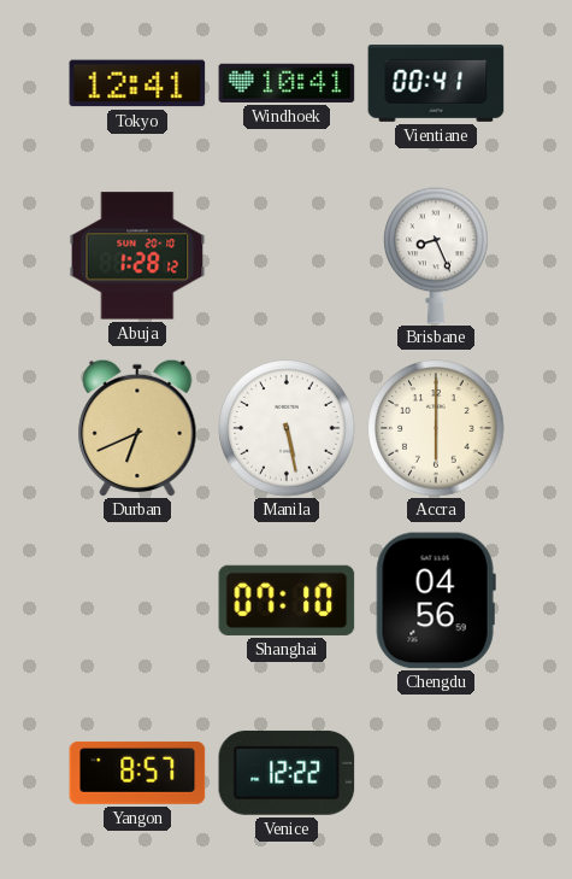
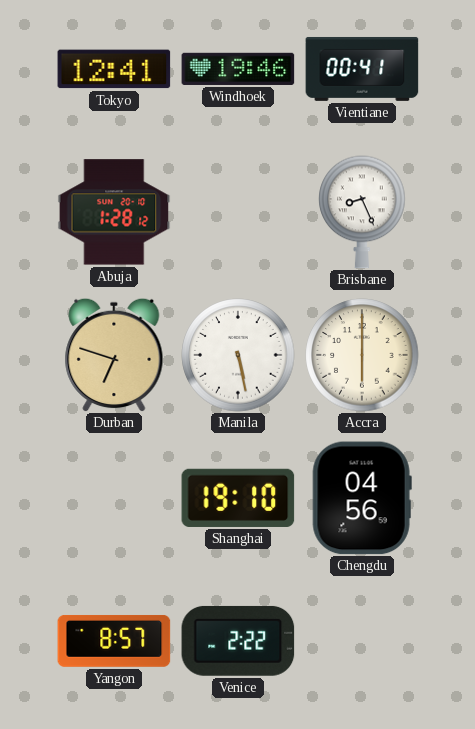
Windhoek: 10:41 -> 19:46
Durban: 6:41 -> 6:48
Shanghai: 07:10 -> 19:10
Venice: 12:22 -> 2:22
